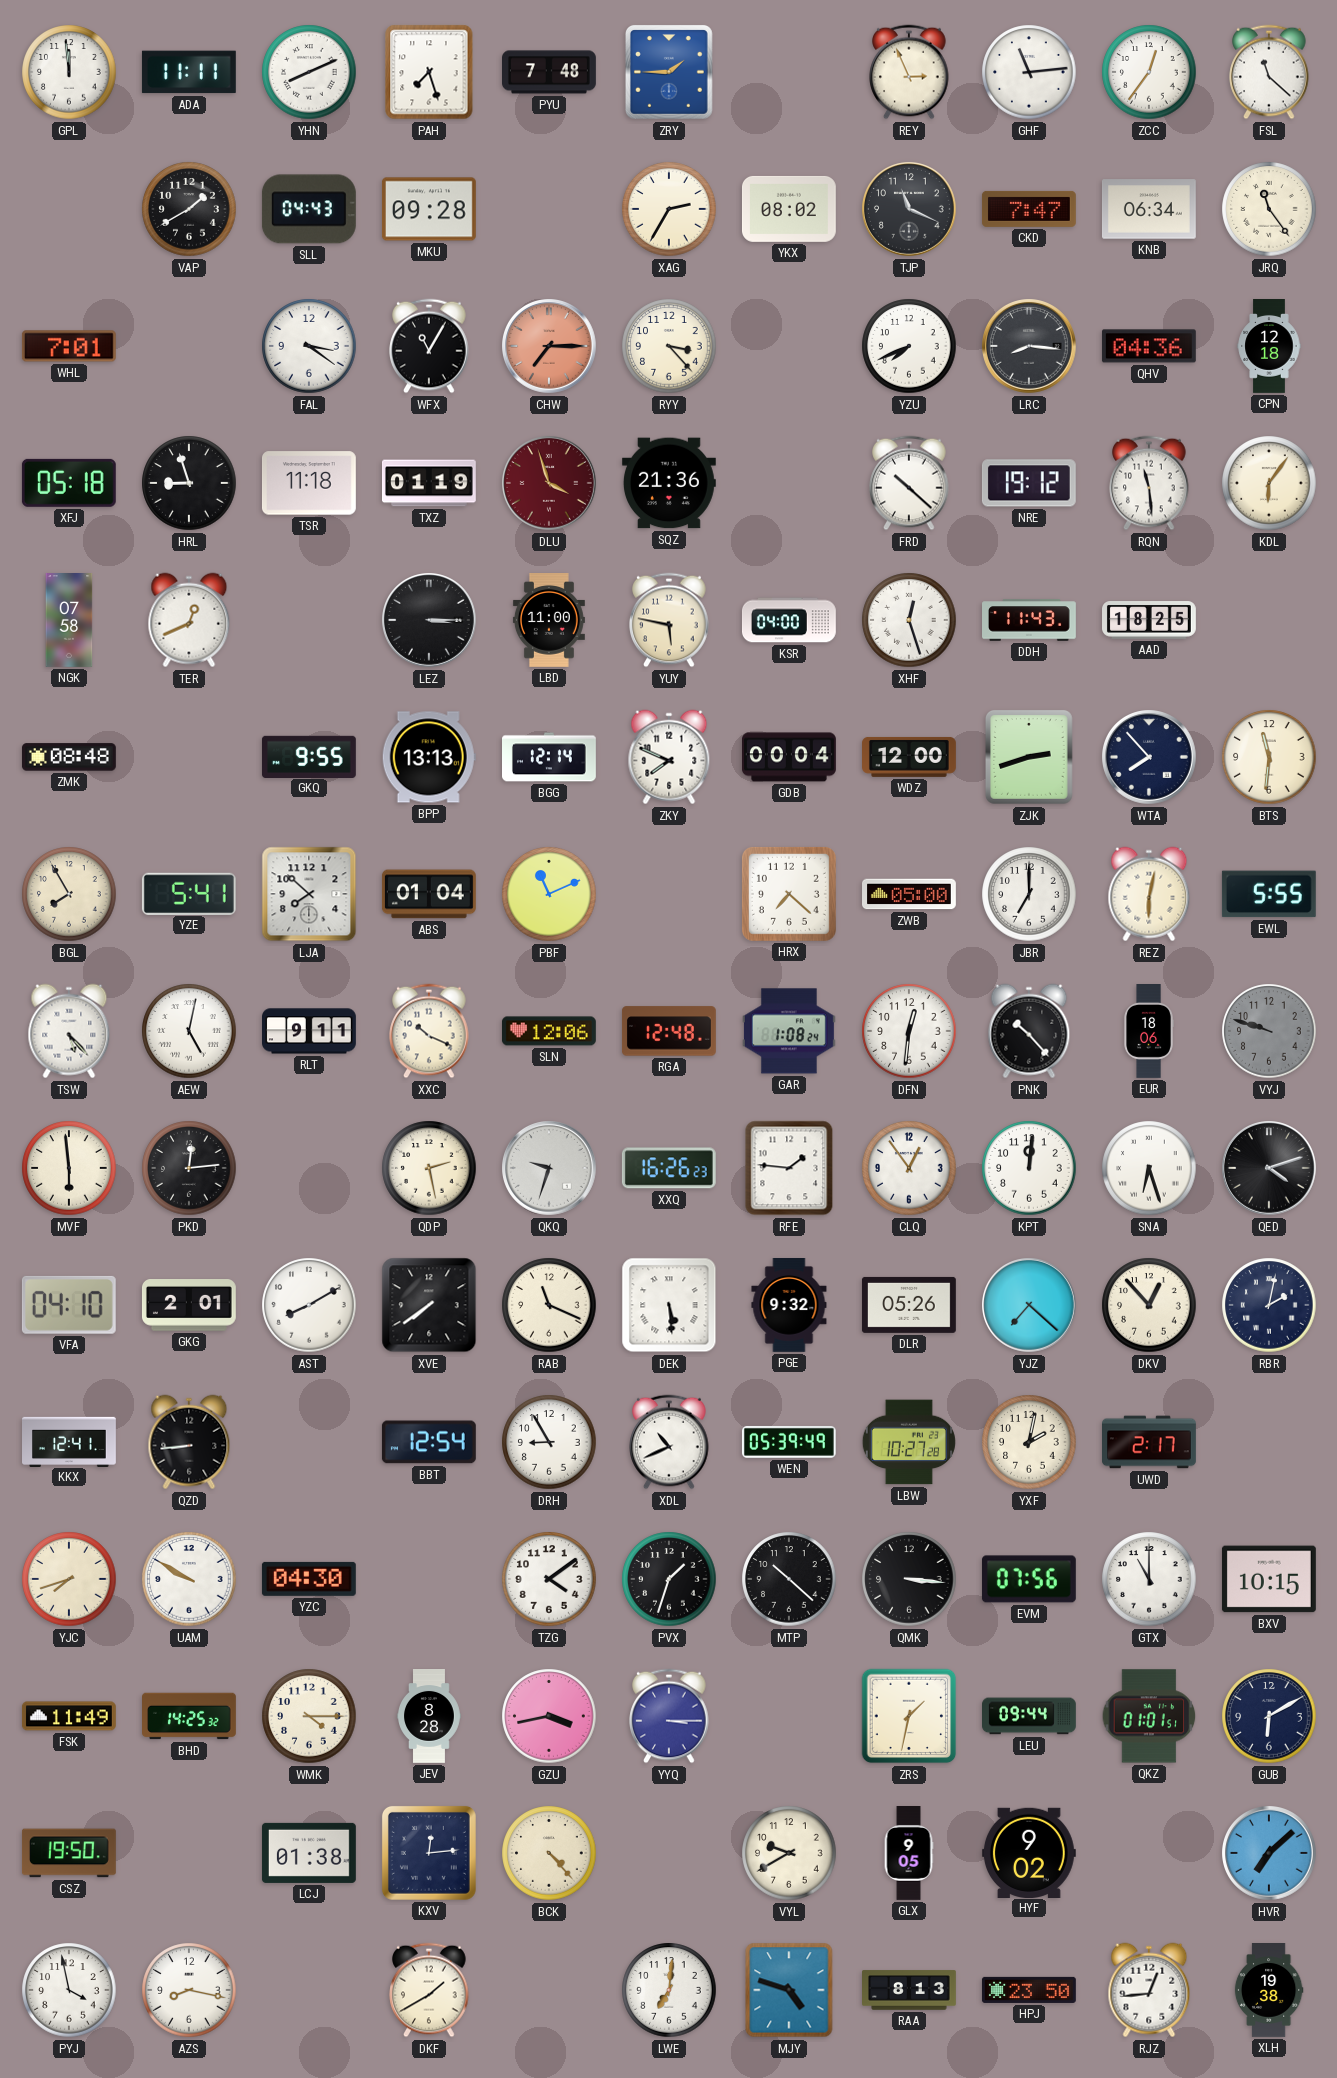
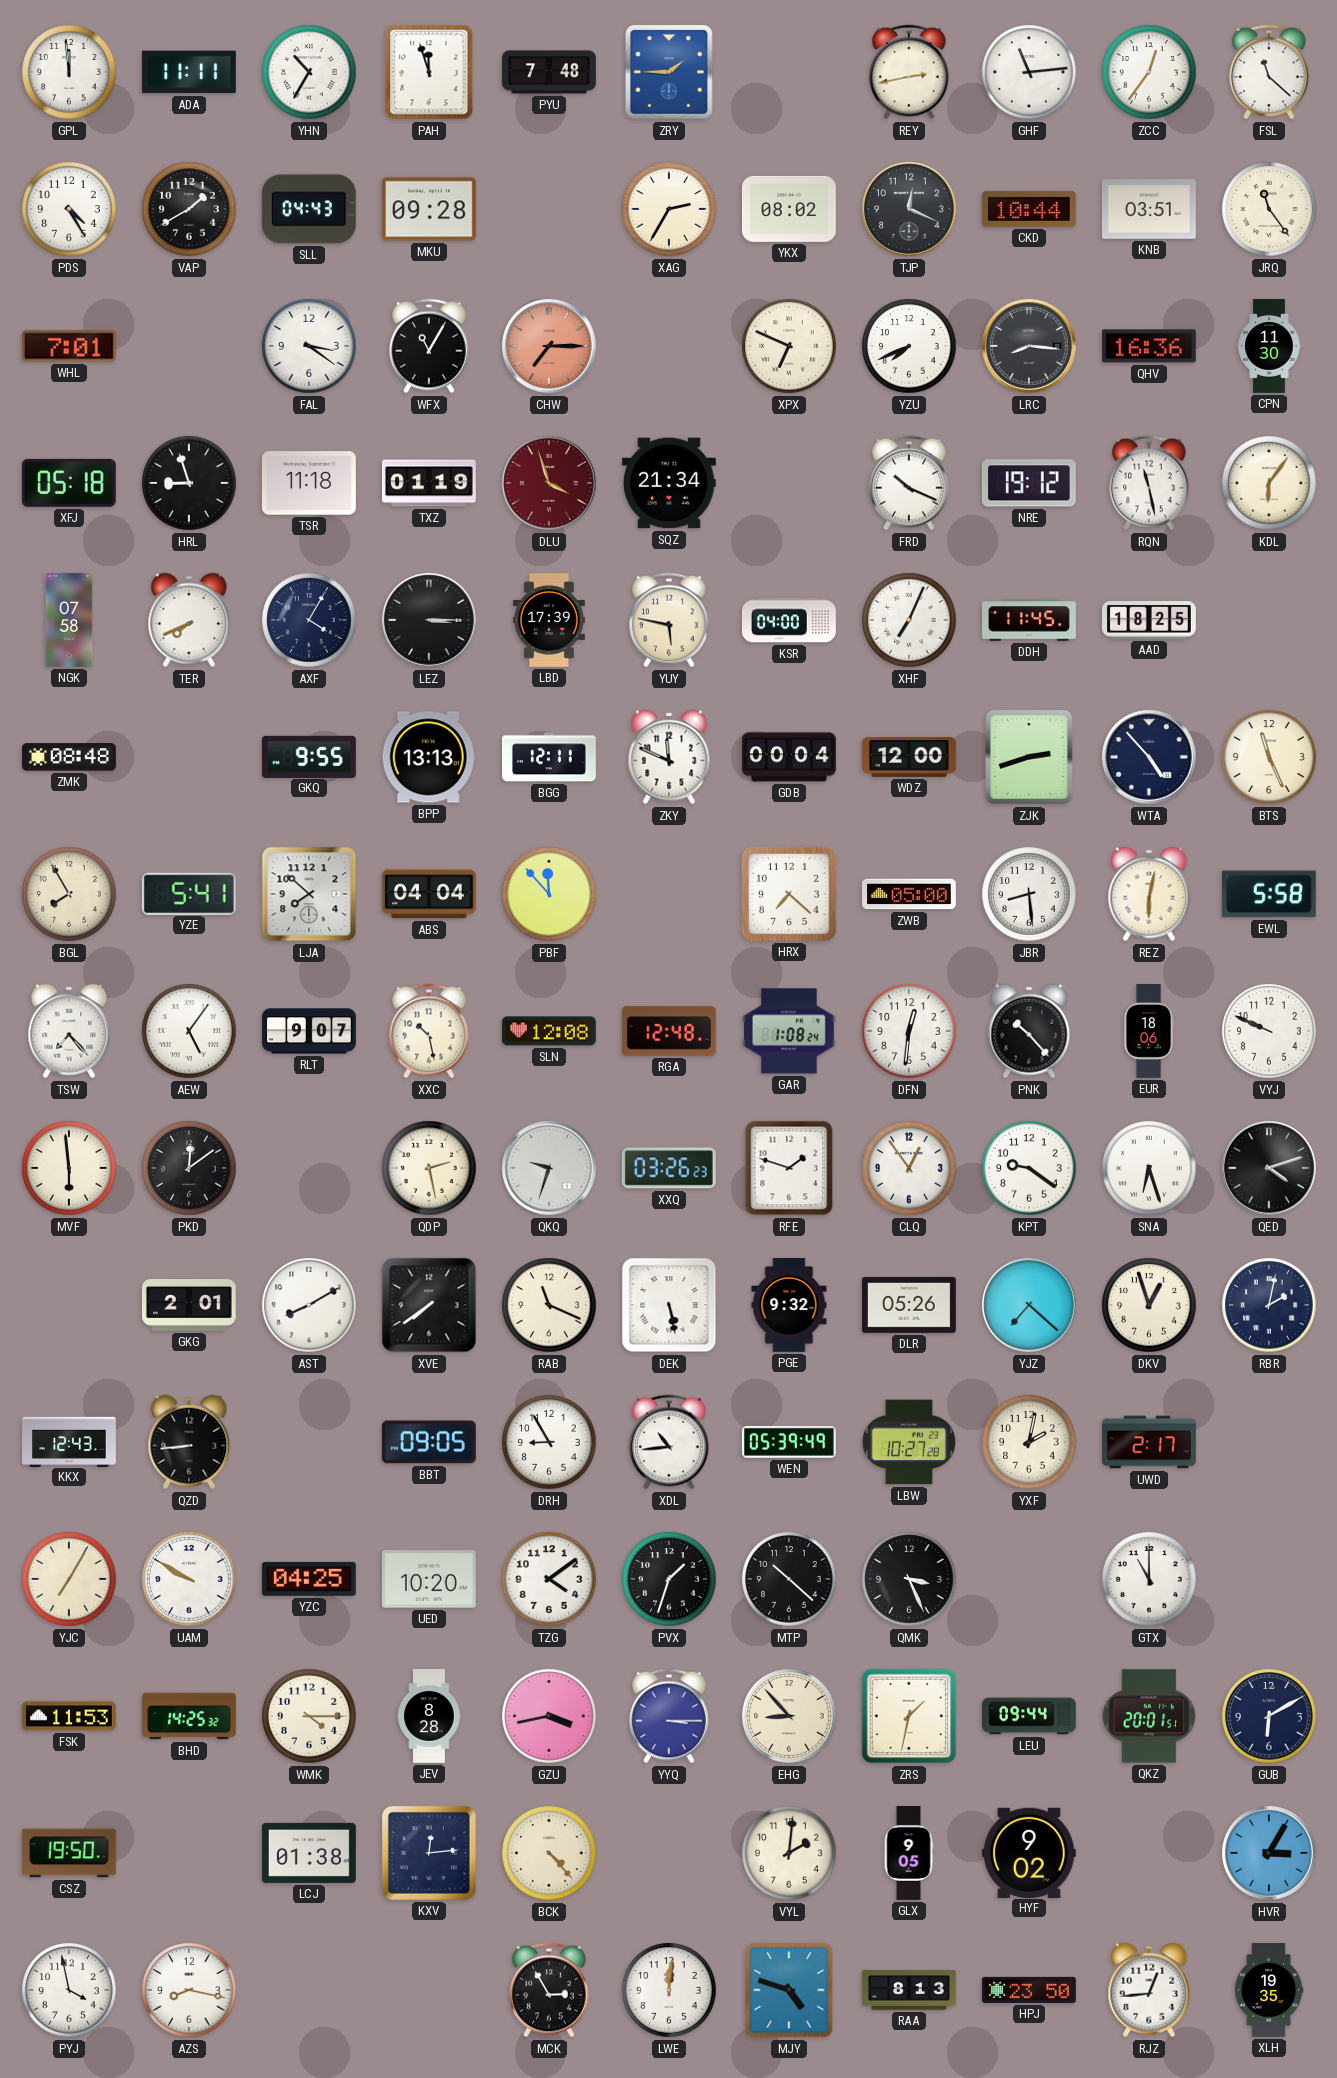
YHN: 8:11 -> 10:35
PAH: 7:27 -> 11:57
REY: 2:56 -> 2:43
PDS: none -> 4:25
TJP: 11:19 -> 12:19
CKD: 7:47 -> 10:44
KNB: 06:34 -> 03:51
RYY: 3:23 -> none
XPX: none -> 6:49
QHV: 04:36 -> 16:36
CPN: 12:18 -> 11:30
SQZ: 21:36 -> 21:34
FRD: 10:22 -> 10:19
RQN: 11:29 -> 11:28
TER: 12:41 -> 7:41
AXF: none -> 4:05
LBD: 11:00 -> 17:39
XHF: 12:27 -> 7:04
DDH: 11:43 -> 11:45
BGG: 12:14 -> 12:11
ZKY: 7:49 -> 11:49
WTA: 7:53 -> 4:53
BTS: 11:31 -> 11:26
ABS: 01:04 -> 04:04
PBF: 11:11 -> 11:53
JBR: 7:00 -> 8:29
EWL: 5:55 -> 5:58
TSW: 5:23 -> 7:23
AEW: 5:02 -> 5:06
RLT: 9:11 -> 9:07
XXC: 10:19 -> 10:28
SLN: 12:06 -> 12:08
VYJ: 9:48 -> 9:49
VYJ dial: grey -> white
PKD: 12:14 -> 12:09
XXQ: 16:26 -> 03:26
RFE: 1:46 -> 1:48
KPT: 12:01 -> 9:21
VFA: 04:10 -> none
DEK: 5:29 -> 5:28
DKV: 12:53 -> 12:57
KKX: 12:41 -> 12:43
BBT: 12:54 -> 09:05
XDL: 10:41 -> 10:44
YJC: 7:42 -> 7:05
YZC: 04:30 -> 04:25
UED: none -> 10:20
QMK: 3:16 -> 3:26
EVM: 07:56 -> none
BXV: 10:15 -> none
FSK: 11:49 -> 11:53
EHG: none -> 8:53
QKZ: 01:01 -> 20:01
VYL: 9:40 -> 2:01
HVR: 7:08 -> 3:05
DKF: 1:40 -> none
MCK: none -> 2:55
LWE: 7:01 -> 12:01
XLH: 19:38 -> 19:35
